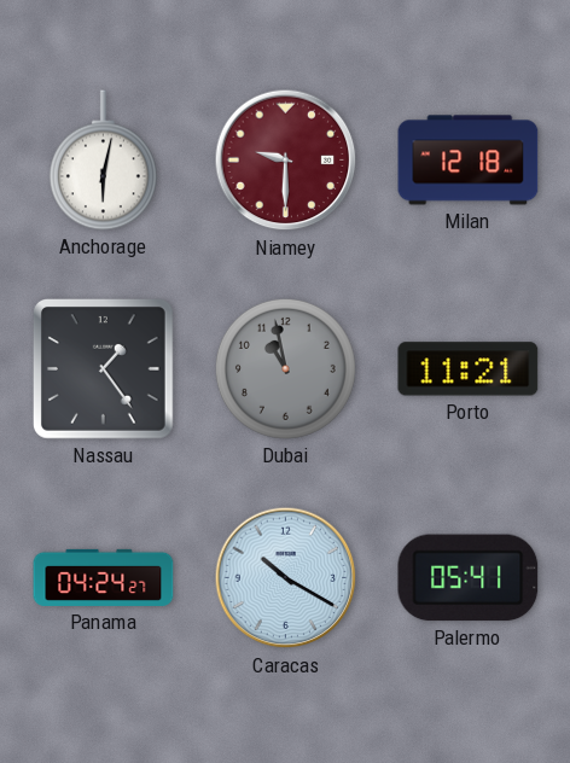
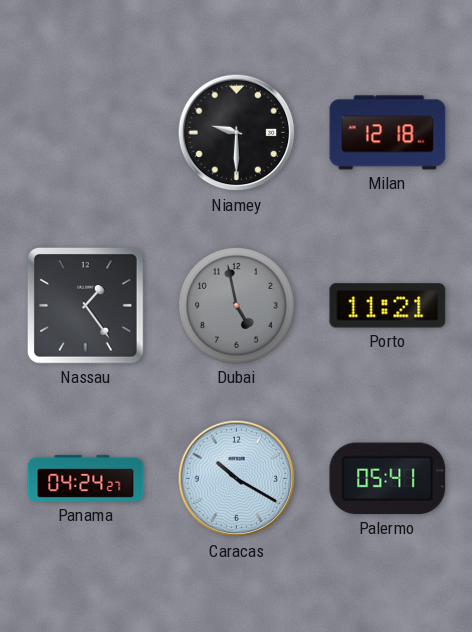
Anchorage: 6:02 -> none
Niamey dial: burgundy -> black
Dubai: 10:58 -> 4:58
